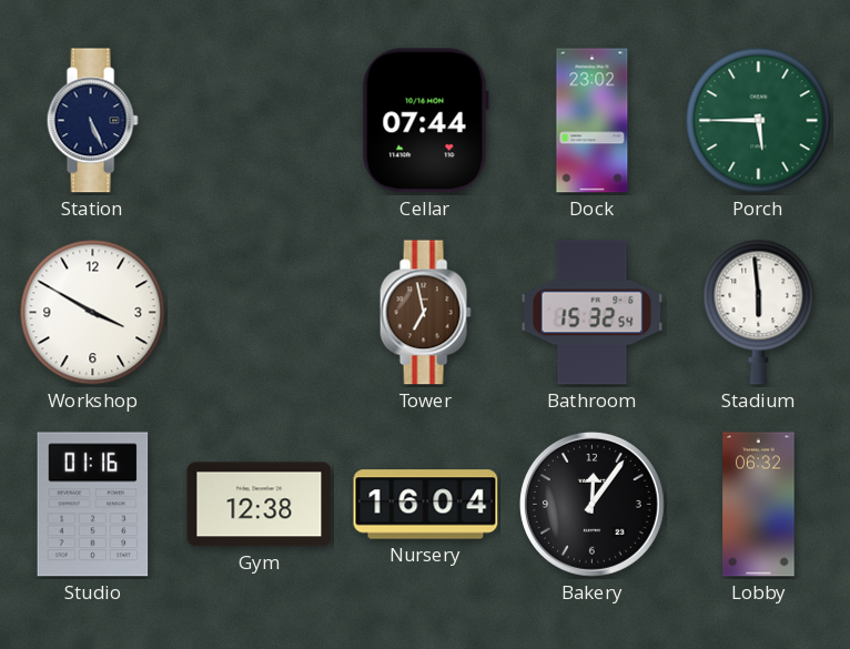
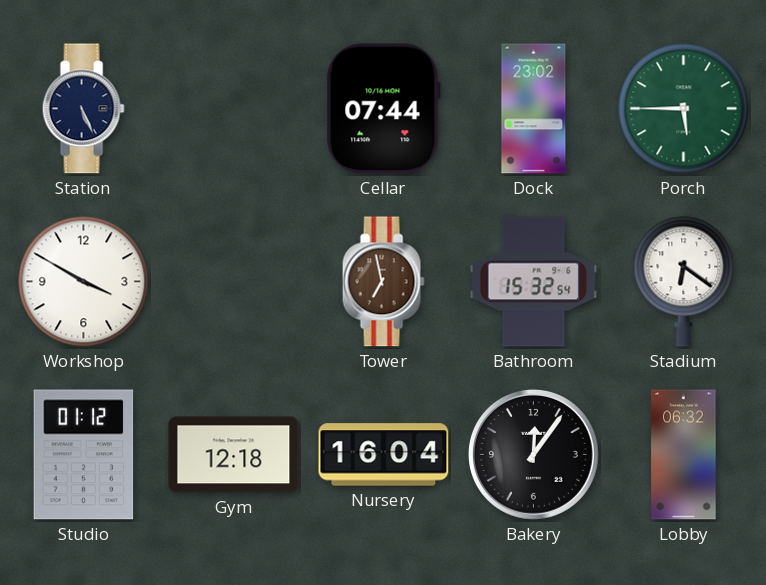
Stadium: 5:59 -> 6:21
Studio: 01:16 -> 01:12
Gym: 12:38 -> 12:18
